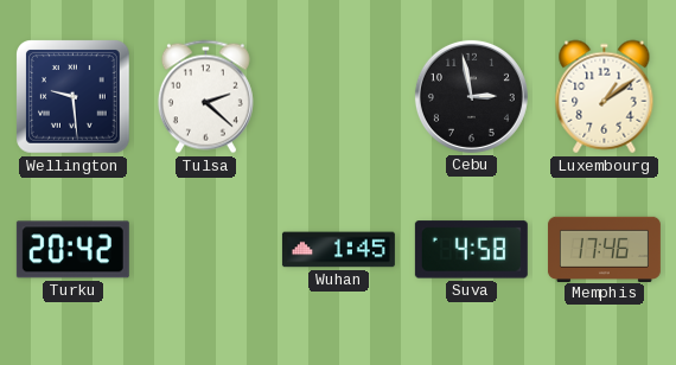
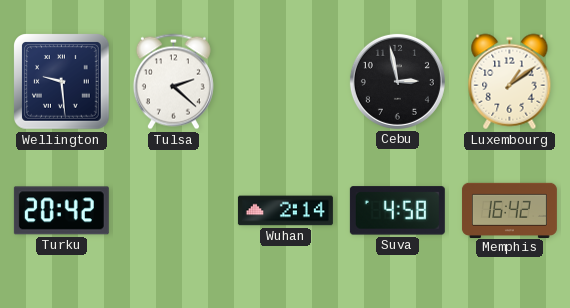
Wuhan: 1:45 -> 2:14
Memphis: 17:46 -> 16:42
